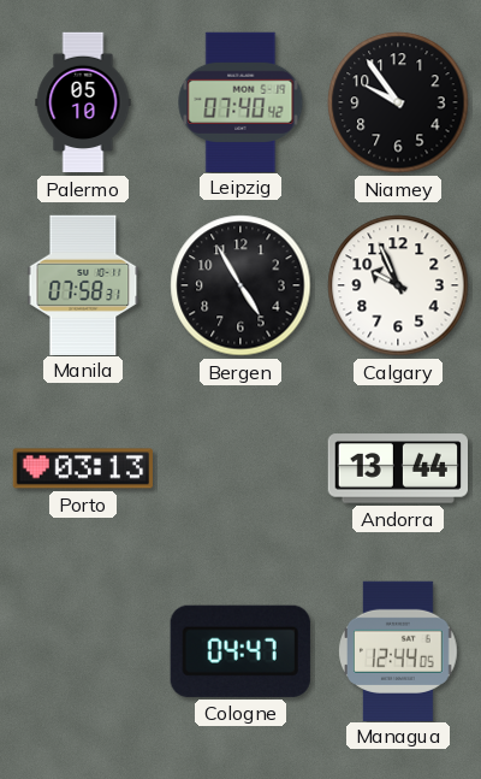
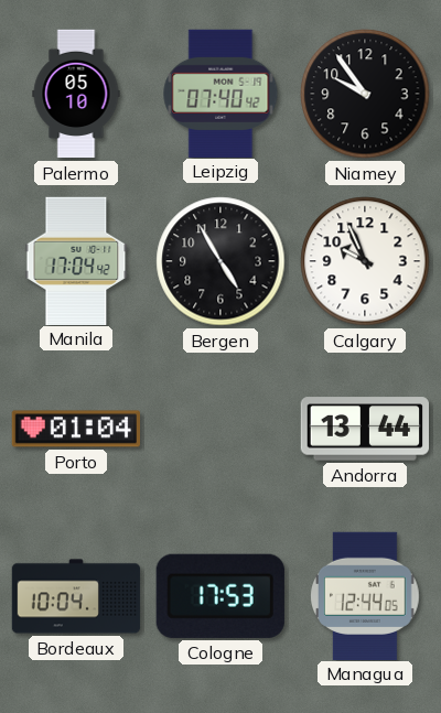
Manila: 07:58 -> 17:04
Porto: 03:13 -> 01:04
Bordeaux: none -> 10:04
Cologne: 04:47 -> 17:53
